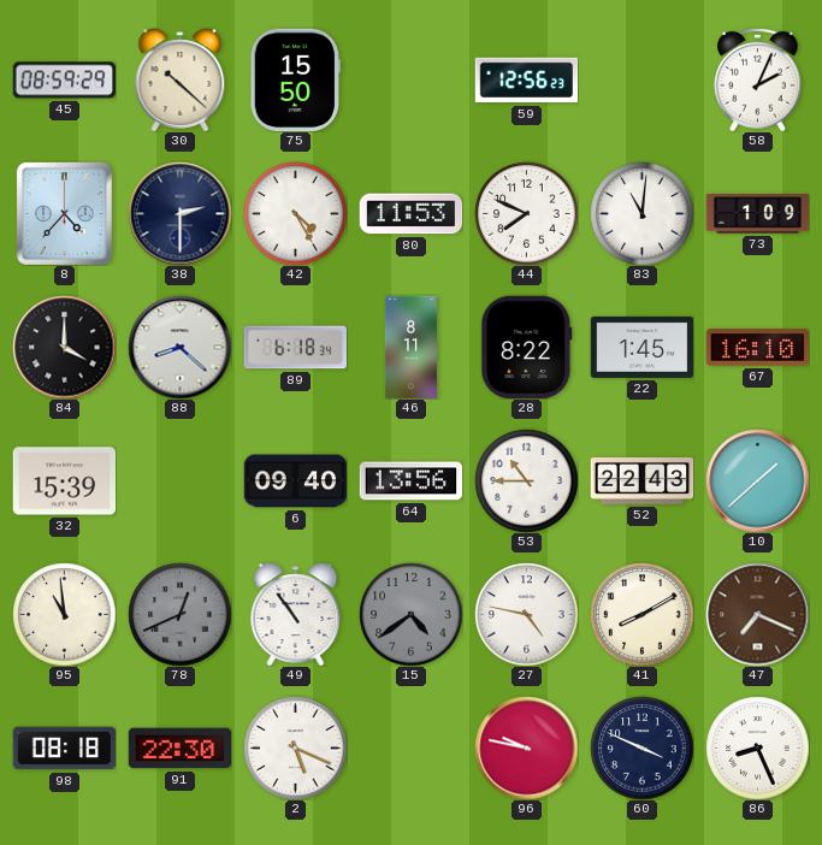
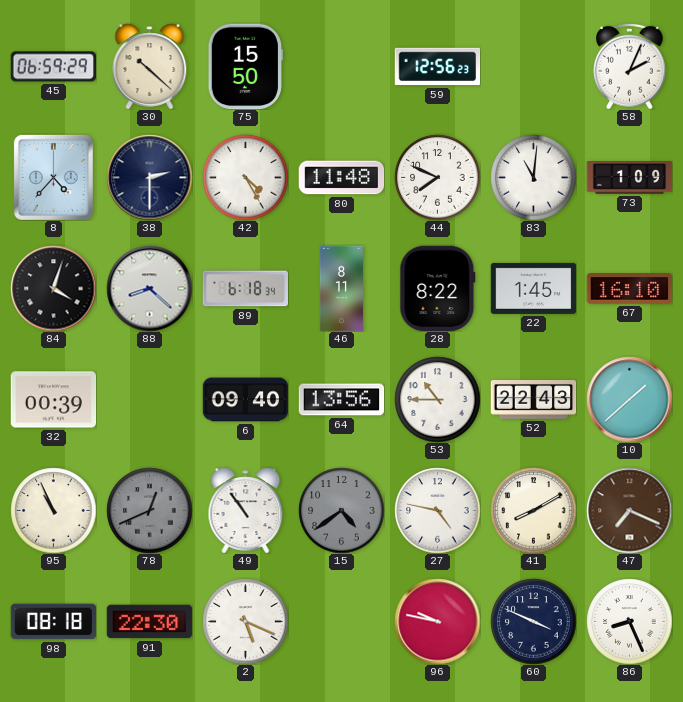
45: 08:59 -> 06:59
80: 11:53 -> 11:48
84: 4:00 -> 4:03
32: 15:39 -> 00:39
95: 10:59 -> 10:56
